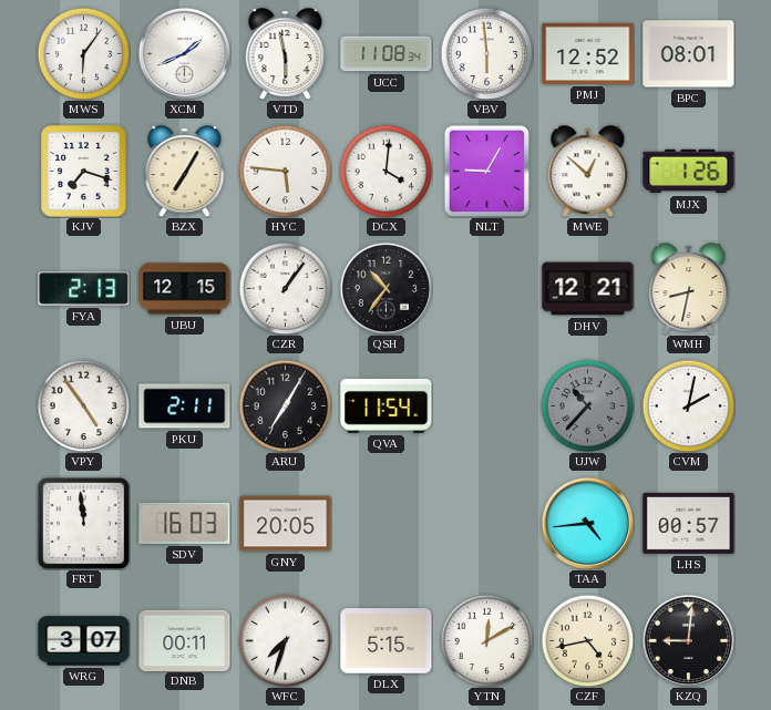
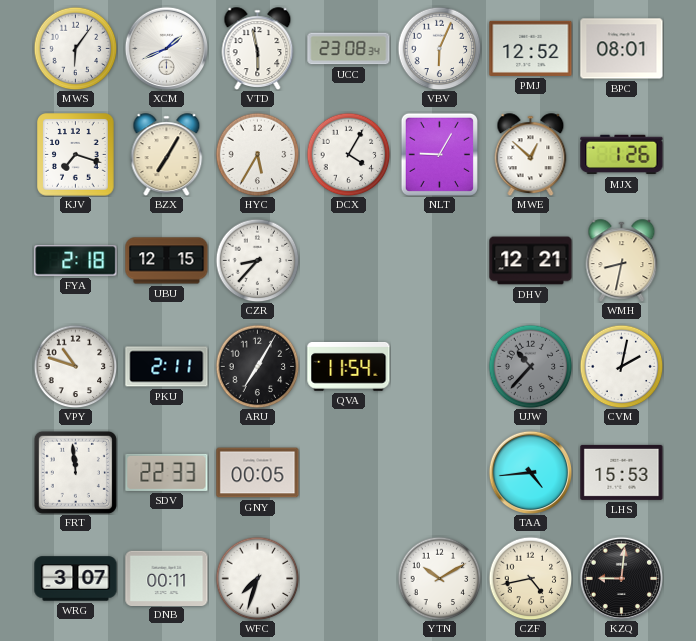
UCC: 11:08 -> 23:08
VBV: 5:59 -> 6:04
HYC: 5:46 -> 5:35
DCX: 4:01 -> 4:05
FYA: 2:13 -> 2:18
CZR: 1:06 -> 8:37
QSH: 10:36 -> none
VPY: 4:54 -> 10:48
SDV: 16:03 -> 22:33
GNY: 20:05 -> 00:05
LHS: 00:57 -> 15:53
DLX: 5:15 -> none
YTN: 12:10 -> 10:10
